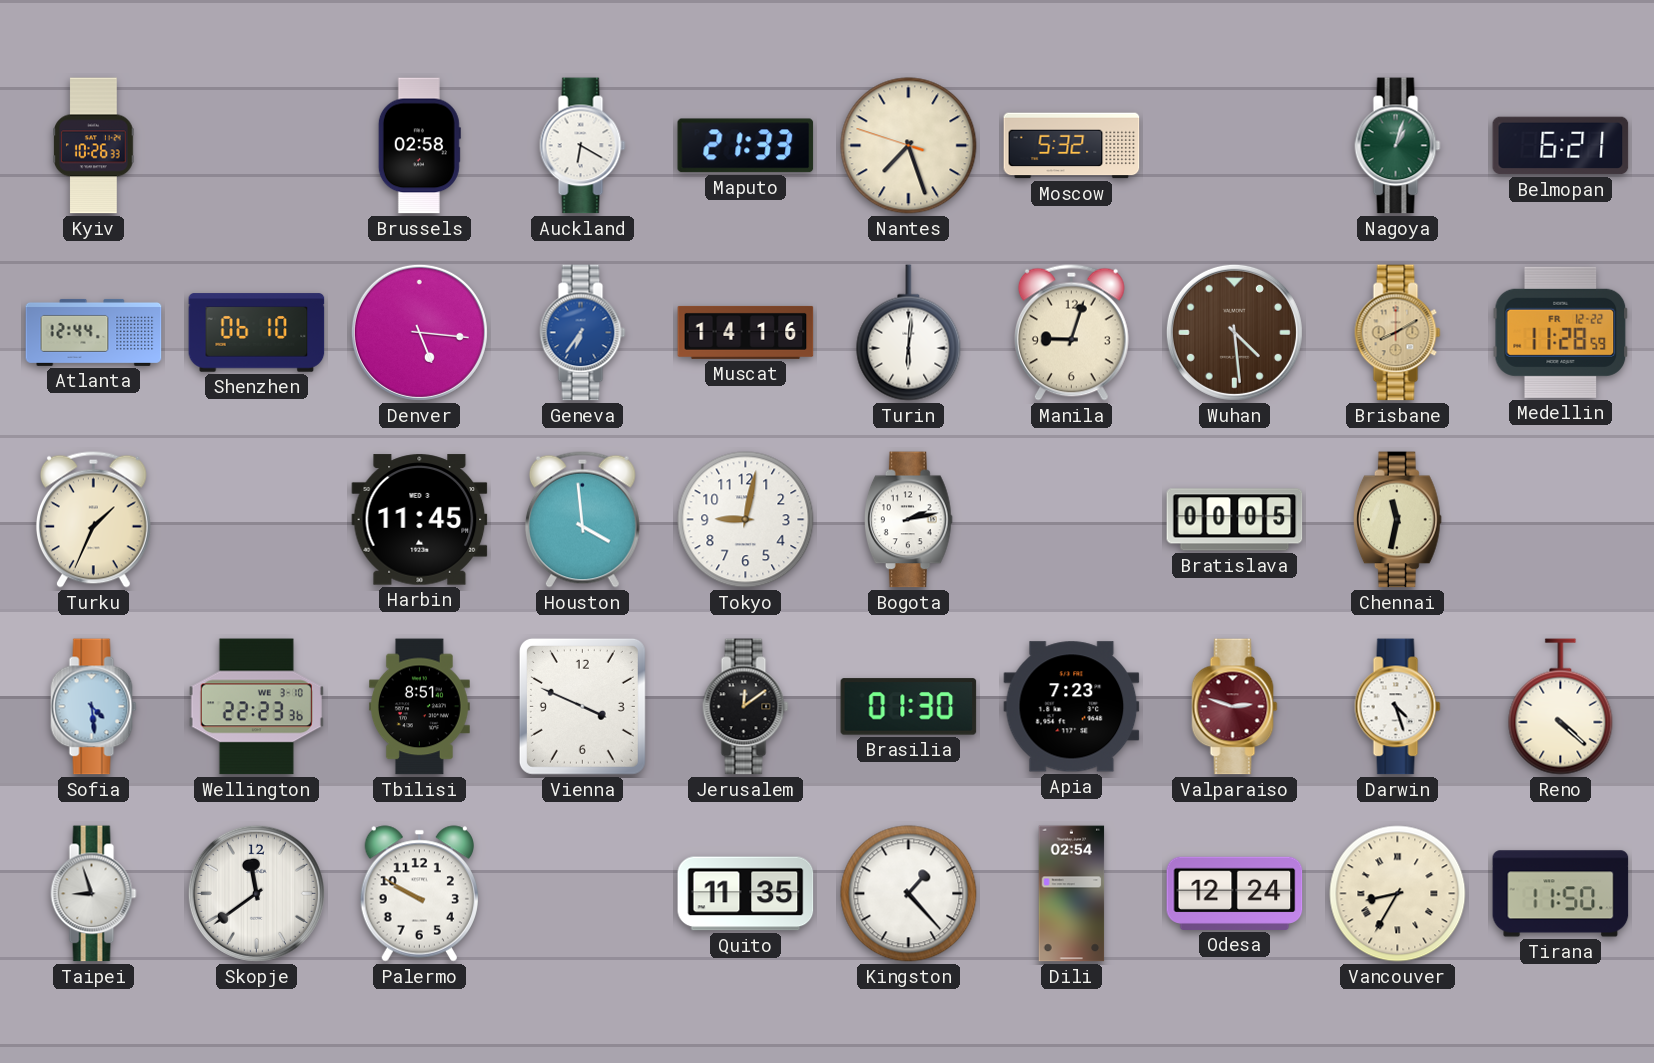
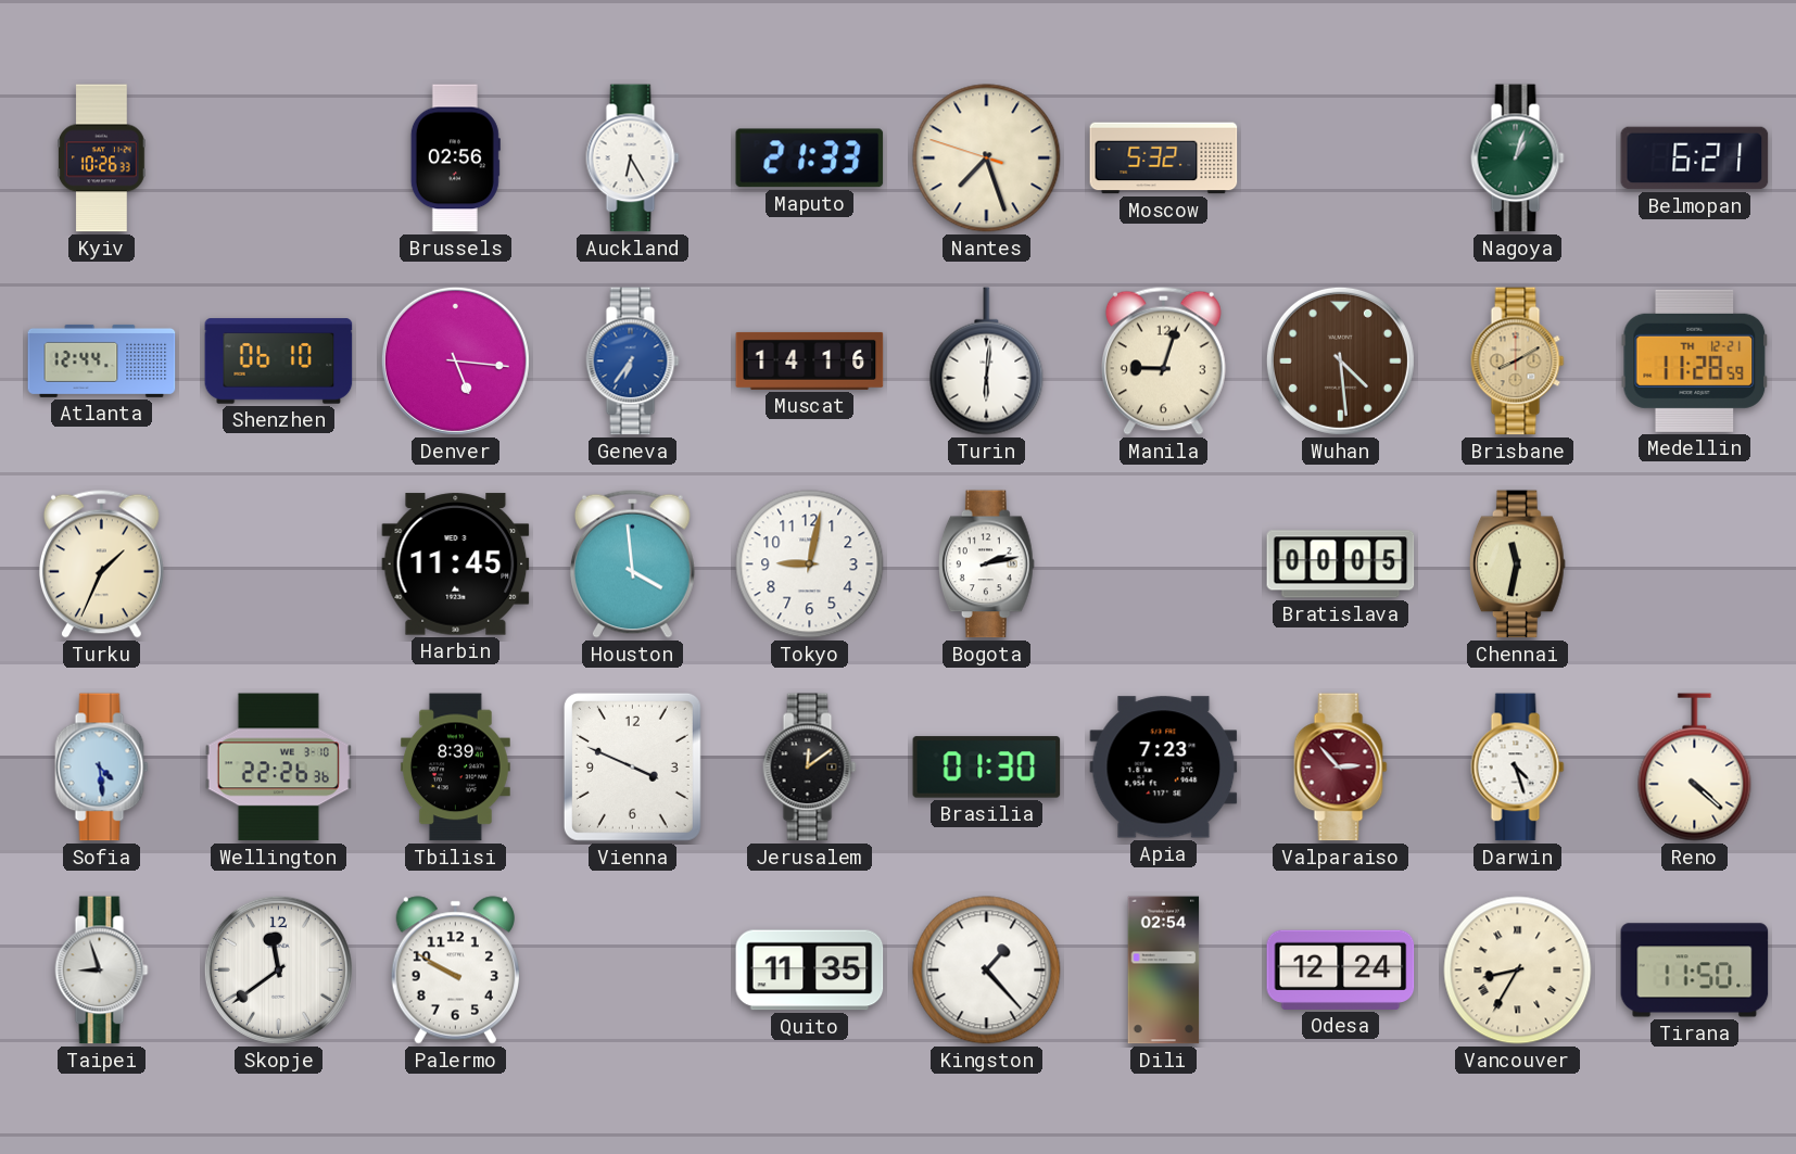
Brussels: 02:58 -> 02:56
Auckland: 6:20 -> 6:25
Medellin date: FR 12-22 -> TH 12-21
Wellington: 22:23 -> 22:26
Tbilisi: 8:51 -> 8:39
Valparaiso: 2:48 -> 2:53
